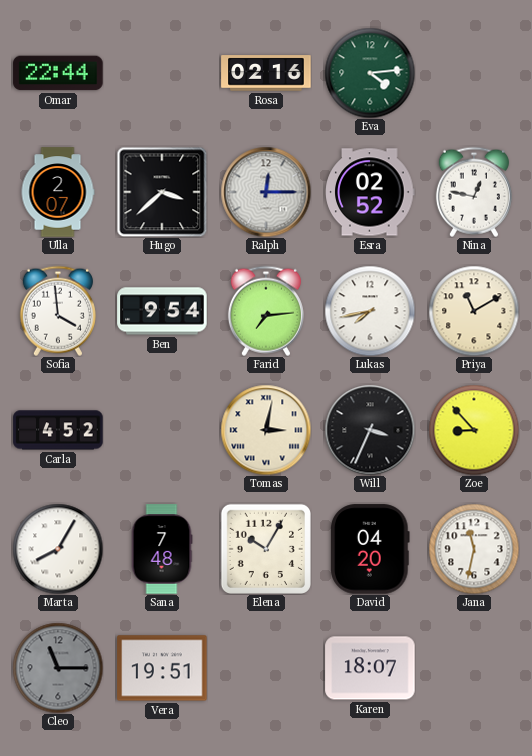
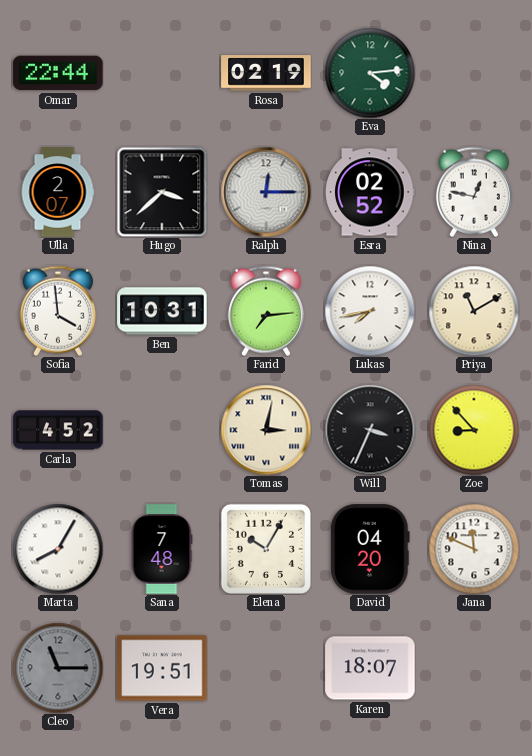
Rosa: 02:16 -> 02:19
Ben: 9:54 -> 10:31
Jana: 11:32 -> 11:49
